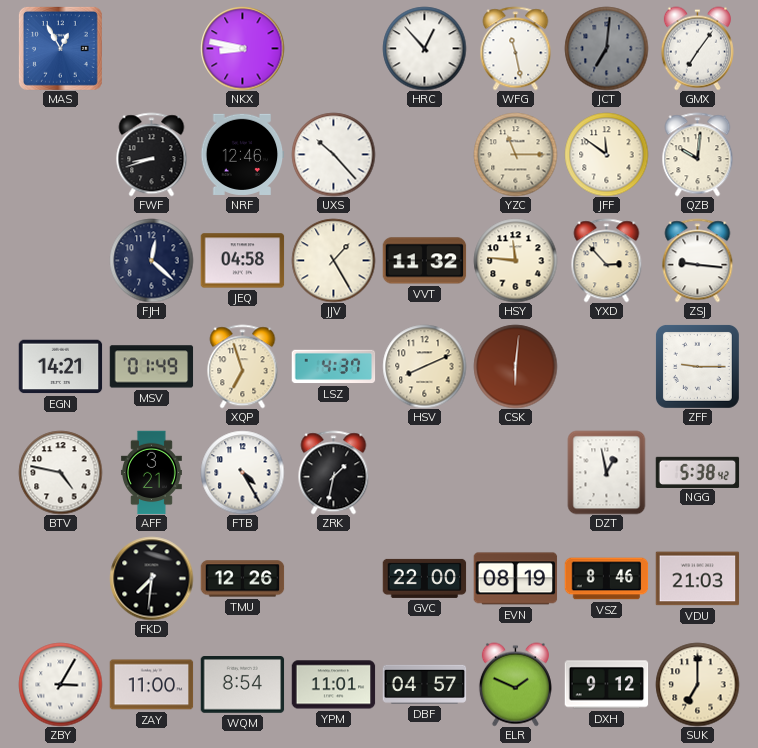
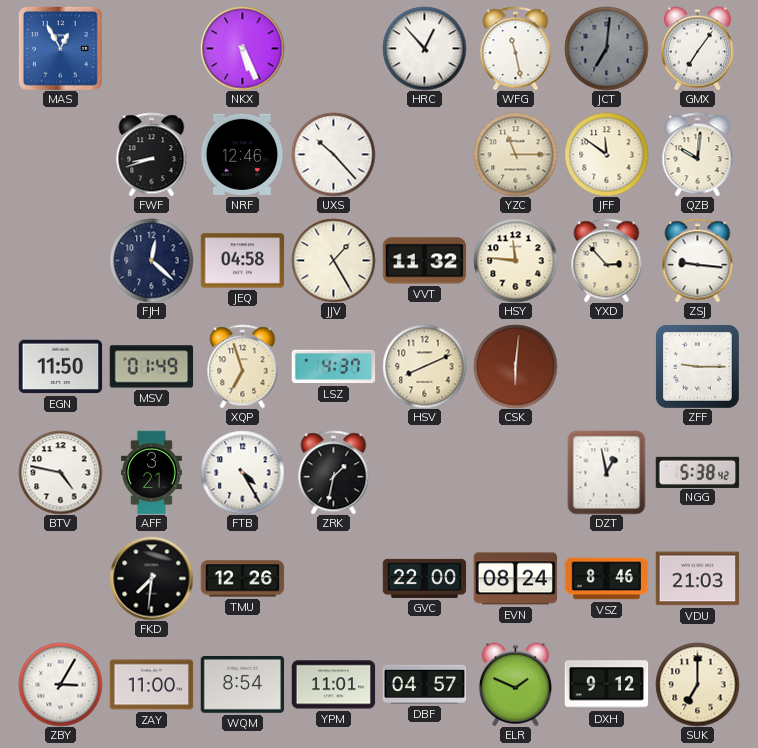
NKX: 8:47 -> 5:26
EGN: 14:21 -> 11:50
EVN: 08:19 -> 08:24
